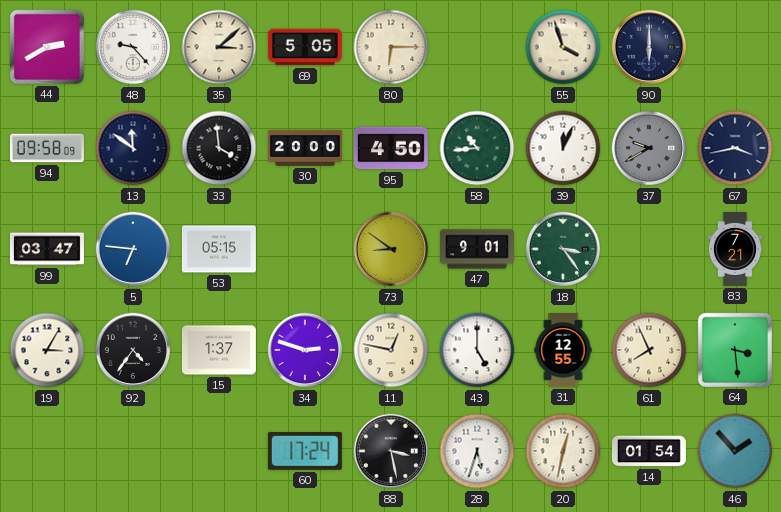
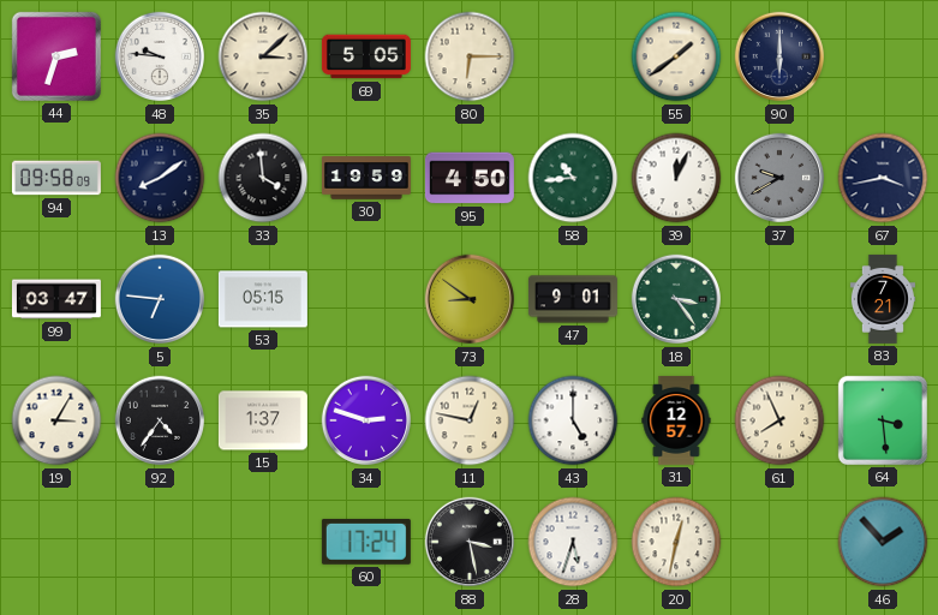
44: 2:40 -> 2:33
48: 9:23 -> 9:46
55: 3:57 -> 1:39
13: 11:51 -> 8:09
30: 20:00 -> 19:59
31: 12:55 -> 12:57
14: 01:54 -> none
